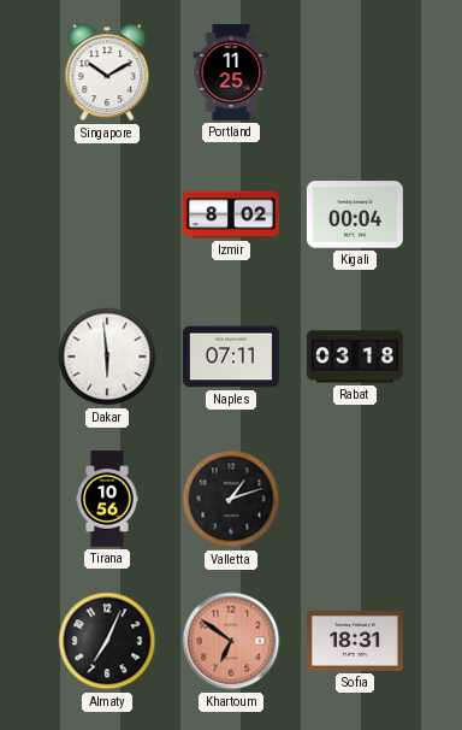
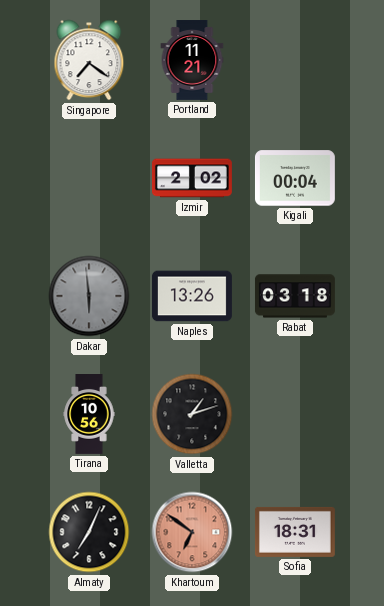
Singapore: 10:10 -> 7:21
Portland: 11:25 -> 11:21
Izmir: 8:02 -> 2:02
Dakar dial: white -> grey
Naples: 07:11 -> 13:26
